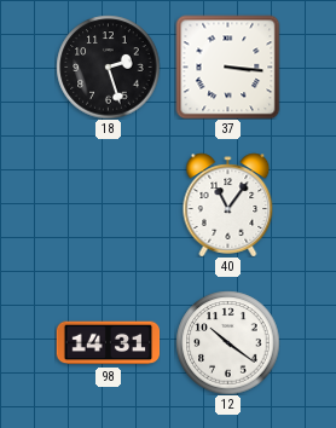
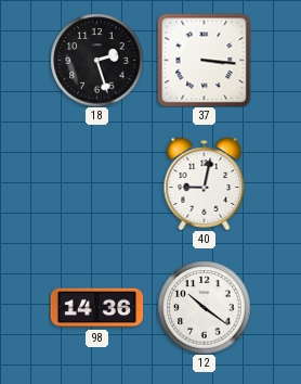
40: 11:06 -> 9:02
98: 14:31 -> 14:36
